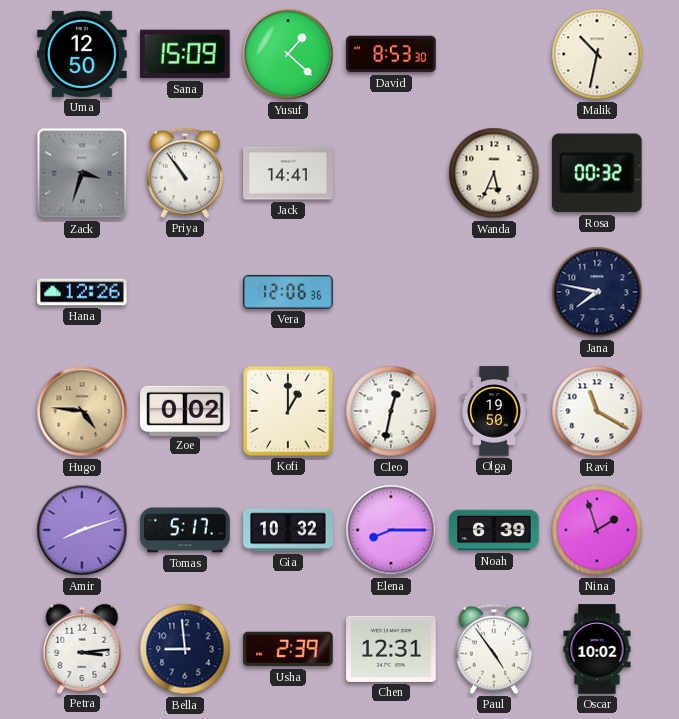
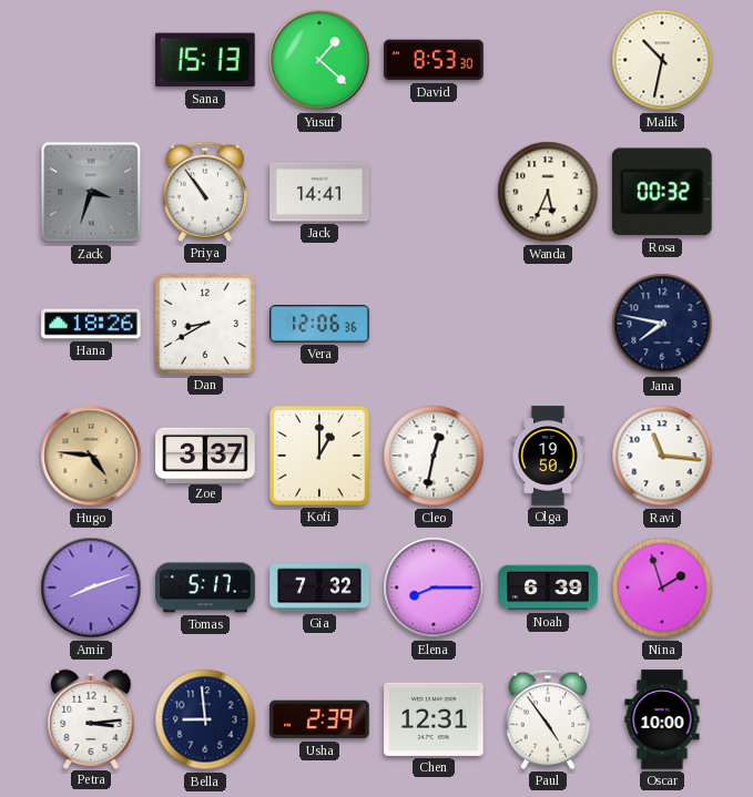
Uma: 12:50 -> none
Sana: 15:09 -> 15:13
Hana: 12:26 -> 18:26
Dan: none -> 8:40
Zoe: 0:02 -> 3:37
Ravi: 11:20 -> 11:16
Gia: 10:32 -> 7:32
Oscar: 10:02 -> 10:00
